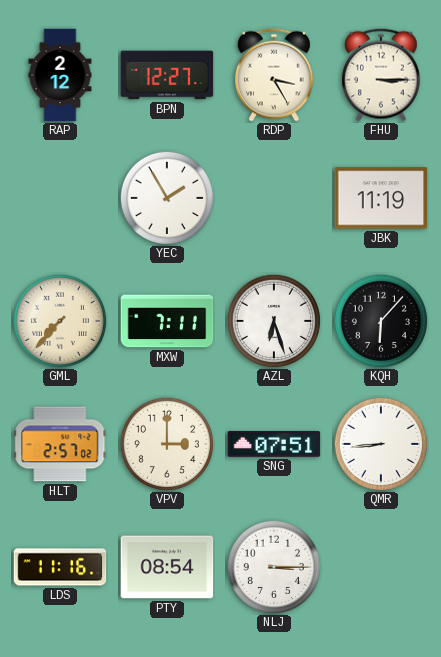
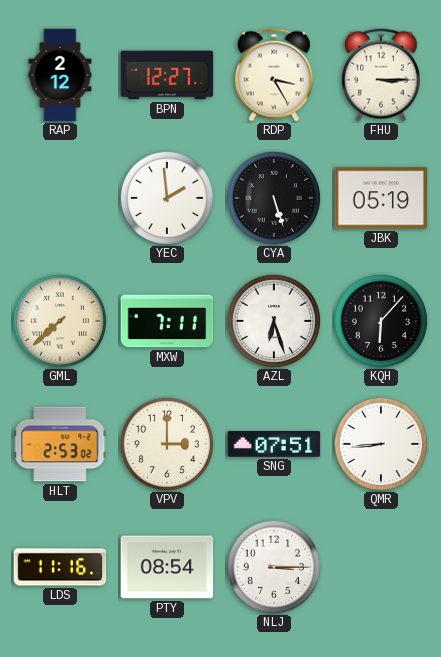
YEC: 1:55 -> 1:59
CYA: none -> 5:27
JBK: 11:19 -> 05:19
GML: 7:37 -> 7:38
HLT: 2:57 -> 2:53
